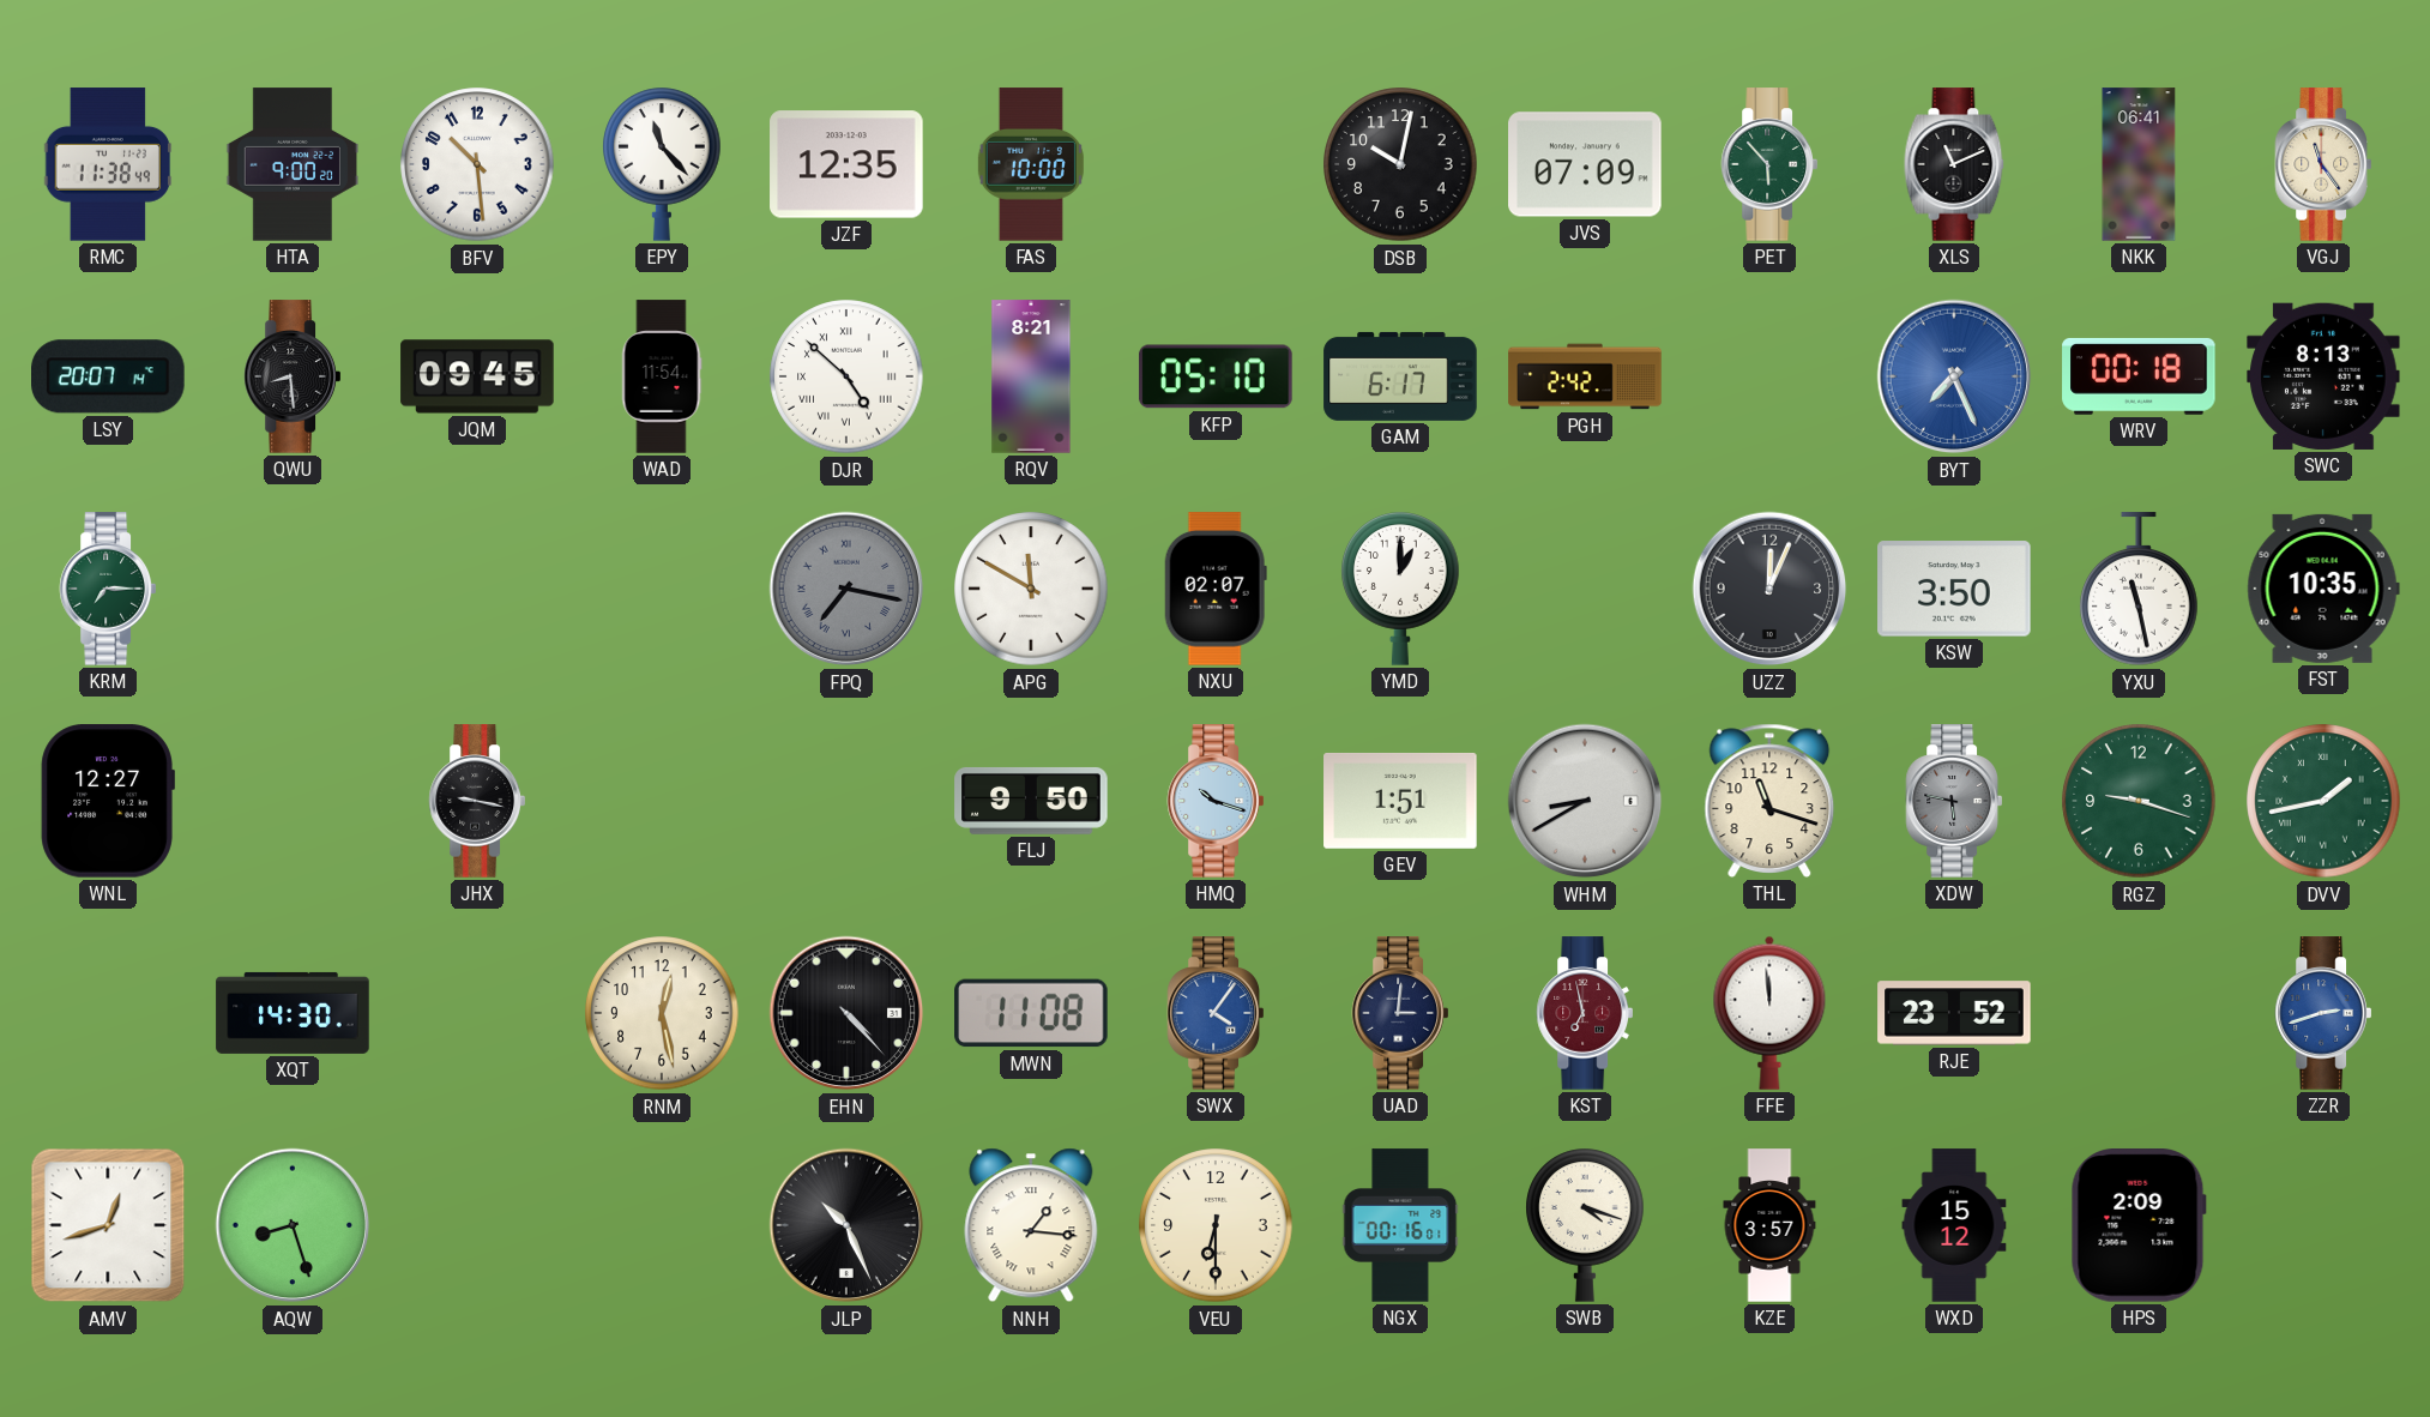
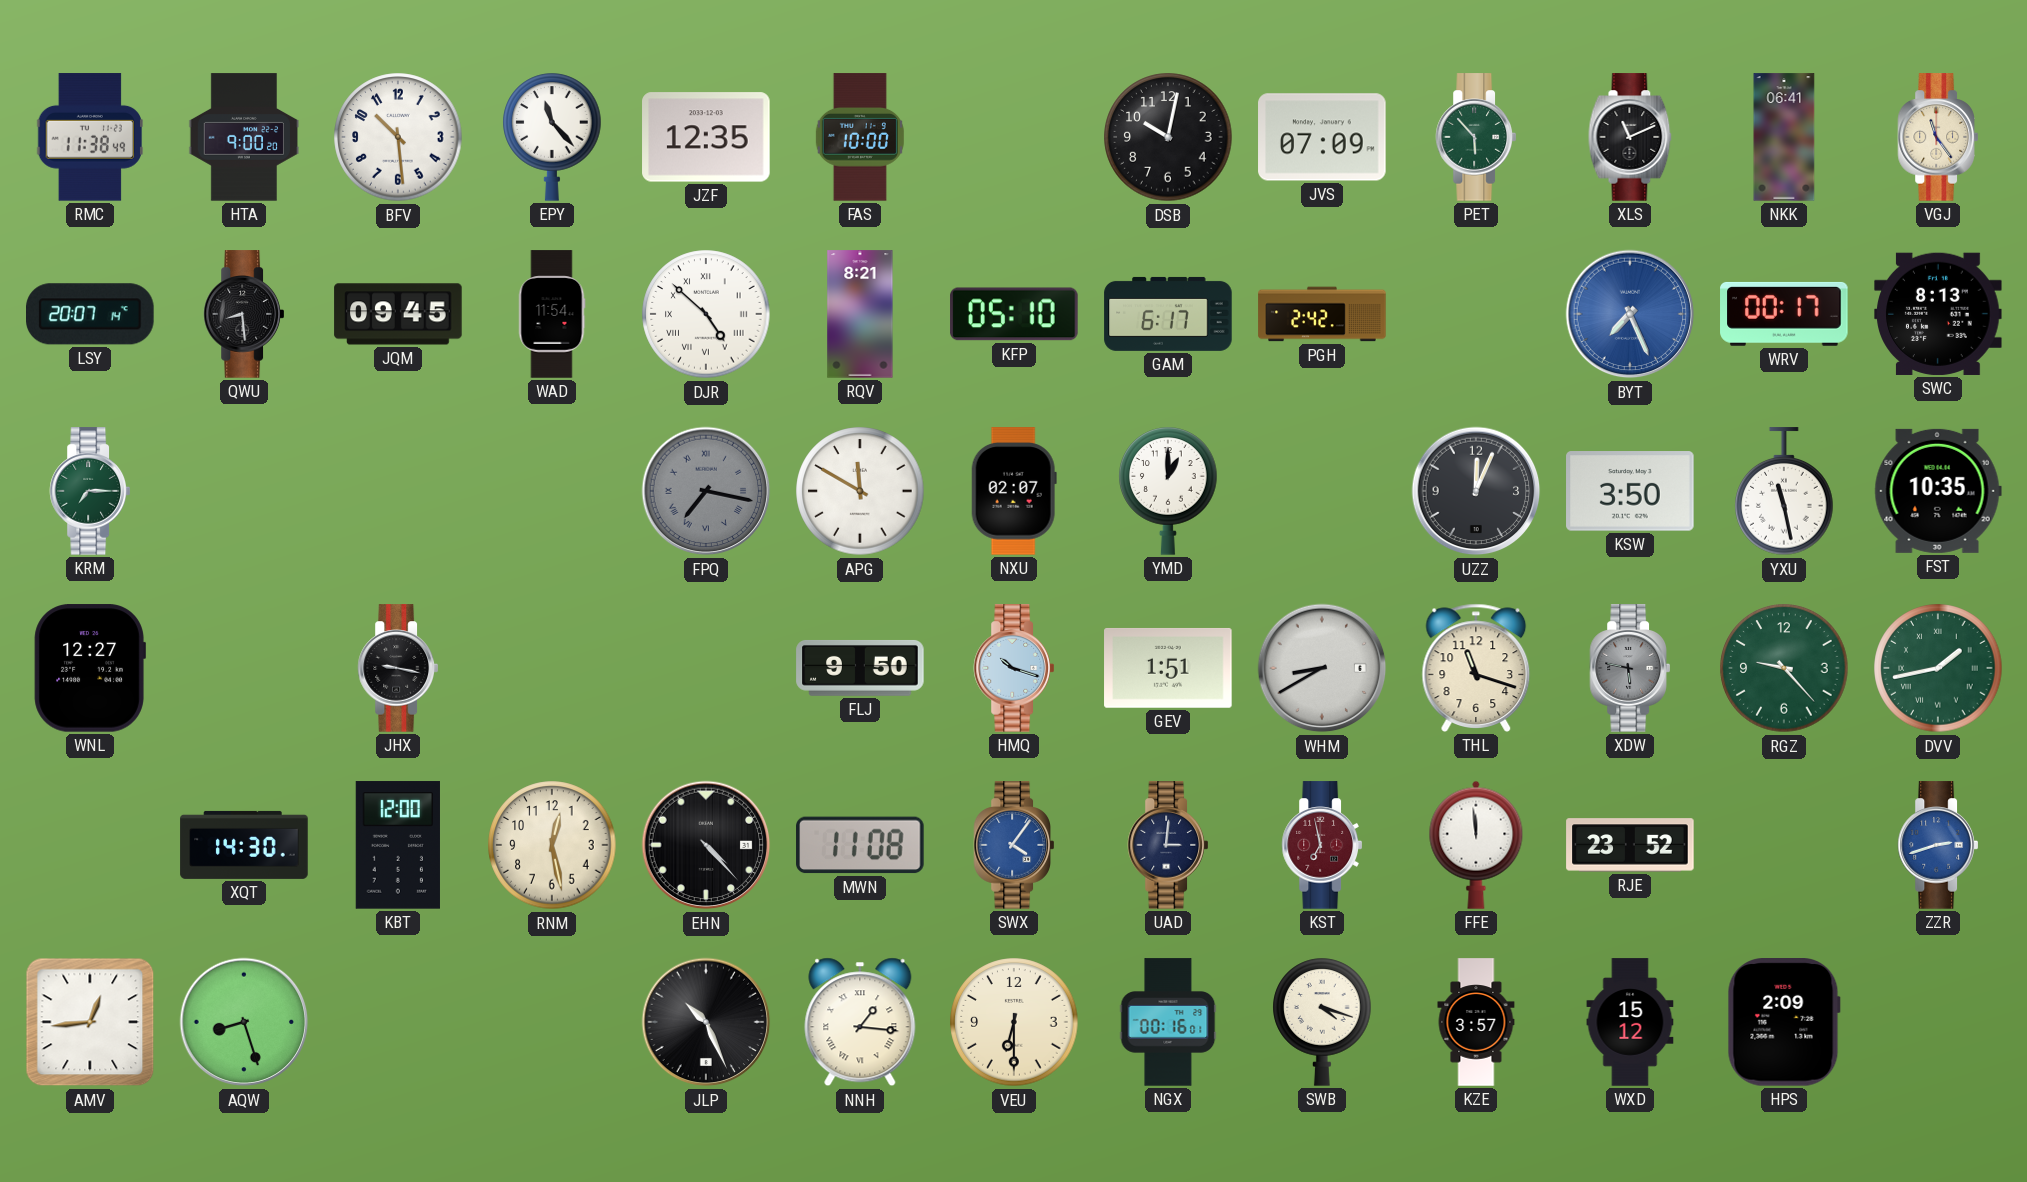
WRV: 00:18 -> 00:17
RGZ: 9:18 -> 9:23
KBT: none -> 12:00
AMV: 12:42 -> 12:44
